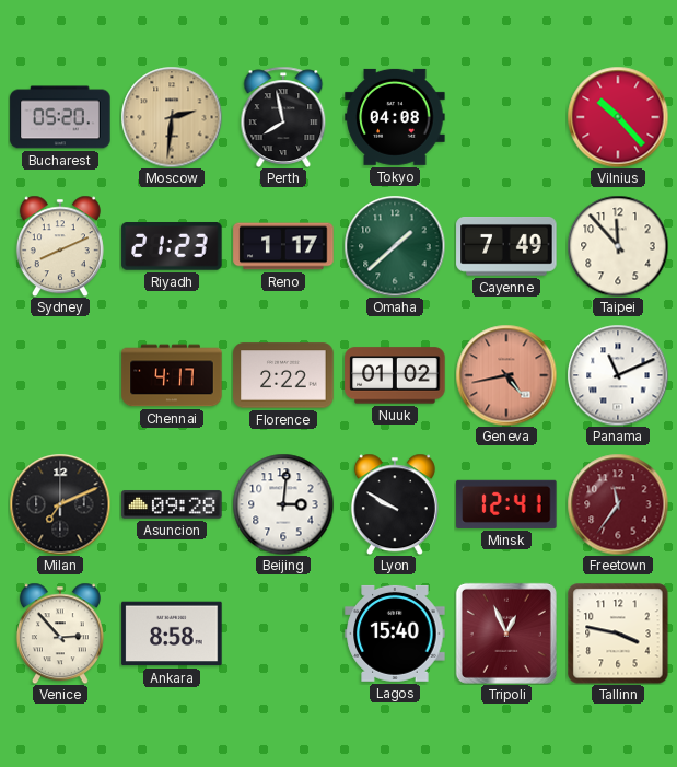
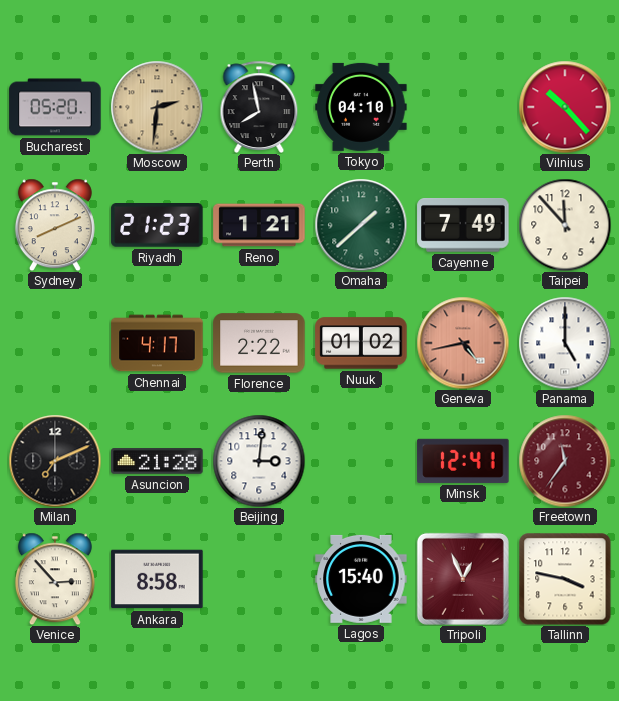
Tokyo: 04:08 -> 04:10
Reno: 1:17 -> 1:21
Panama: 11:11 -> 5:00
Asuncion: 09:28 -> 21:28
Lyon: 9:50 -> none
